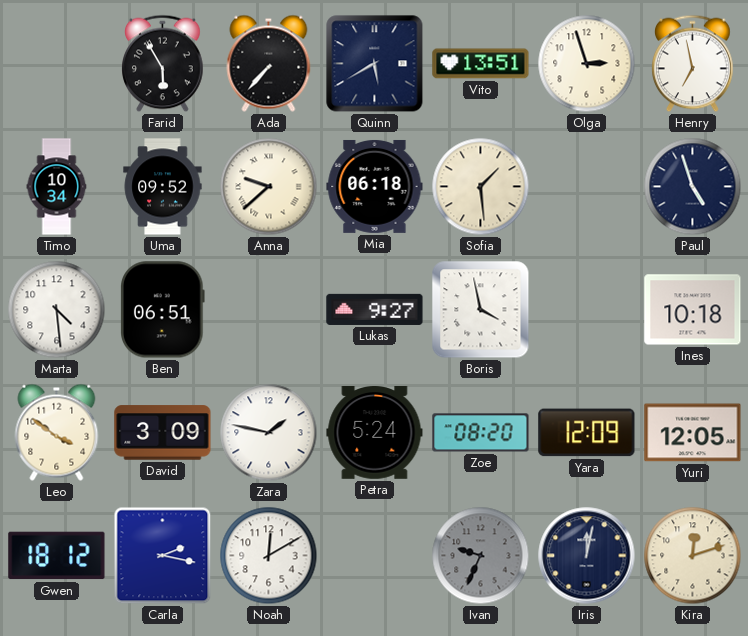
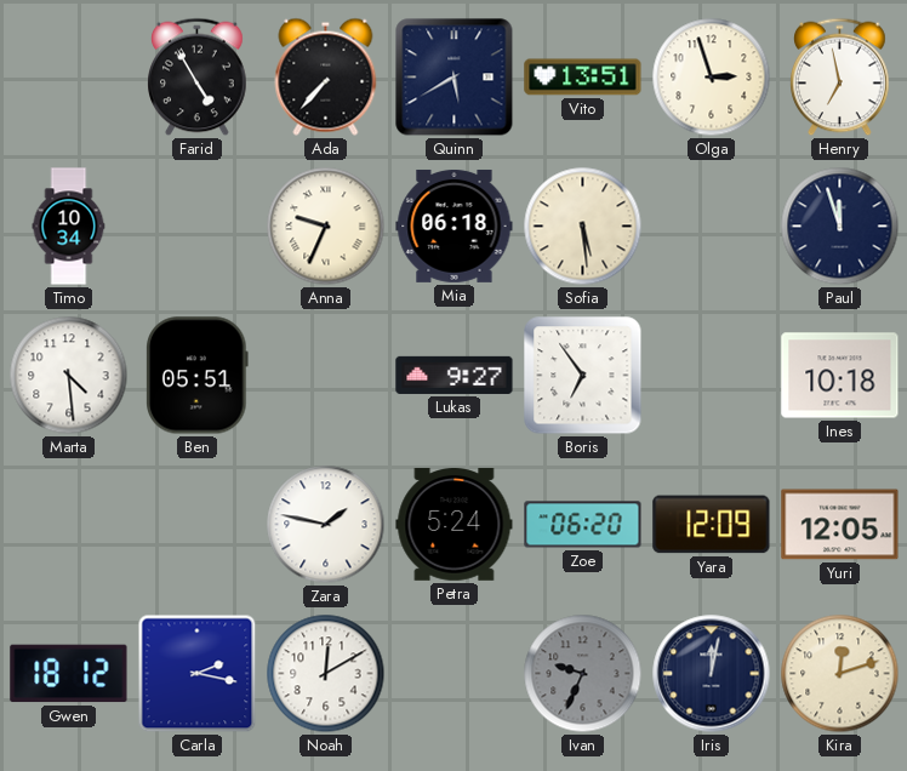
Farid: 5:55 -> 4:55
Uma: 09:52 -> none
Anna: 9:38 -> 9:34
Sofia: 1:29 -> 5:29
Paul: 4:57 -> 11:57
Ben: 06:51 -> 05:51
Boris: 3:58 -> 6:54
Leo: 3:51 -> none
David: 3:09 -> none
Zoe: 08:20 -> 06:20
